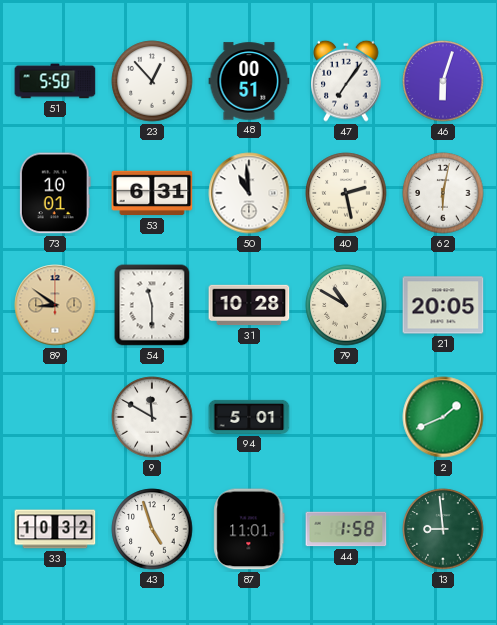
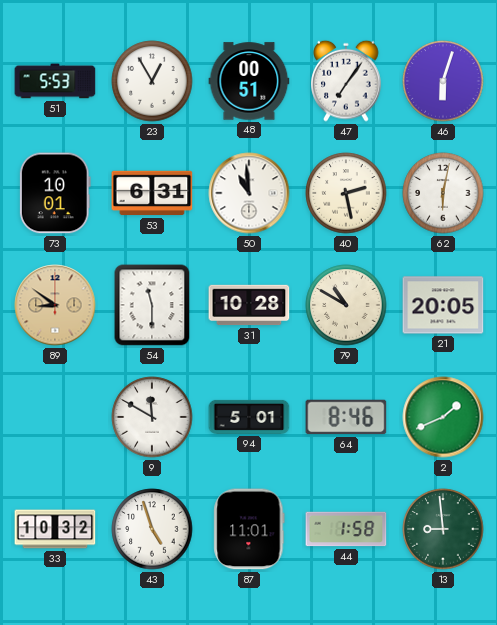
51: 5:50 -> 5:53
23: 12:53 -> 12:55
64: none -> 8:46
